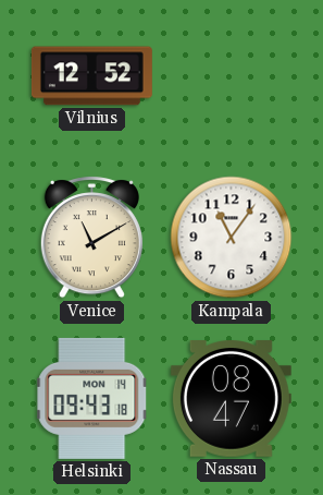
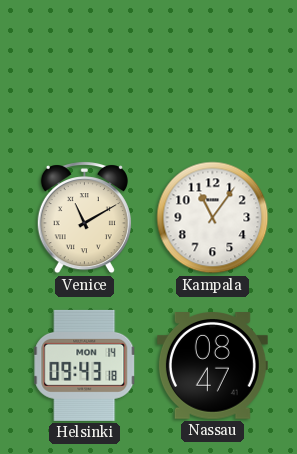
Vilnius: 12:52 -> none
